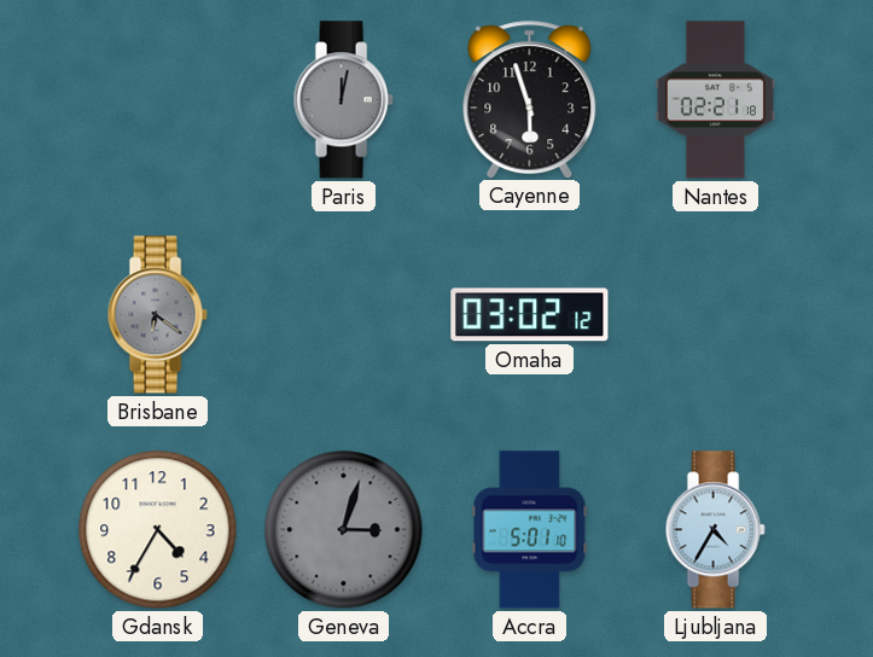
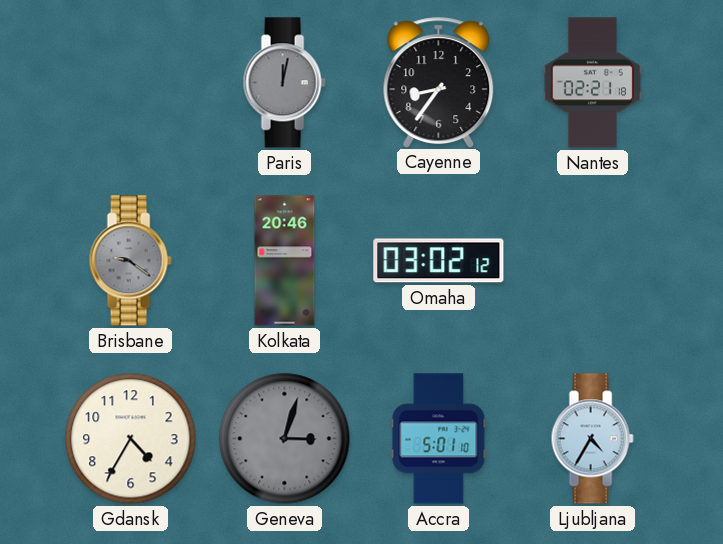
Cayenne: 5:57 -> 8:36
Brisbane: 6:21 -> 9:21
Kolkata: none -> 20:46
